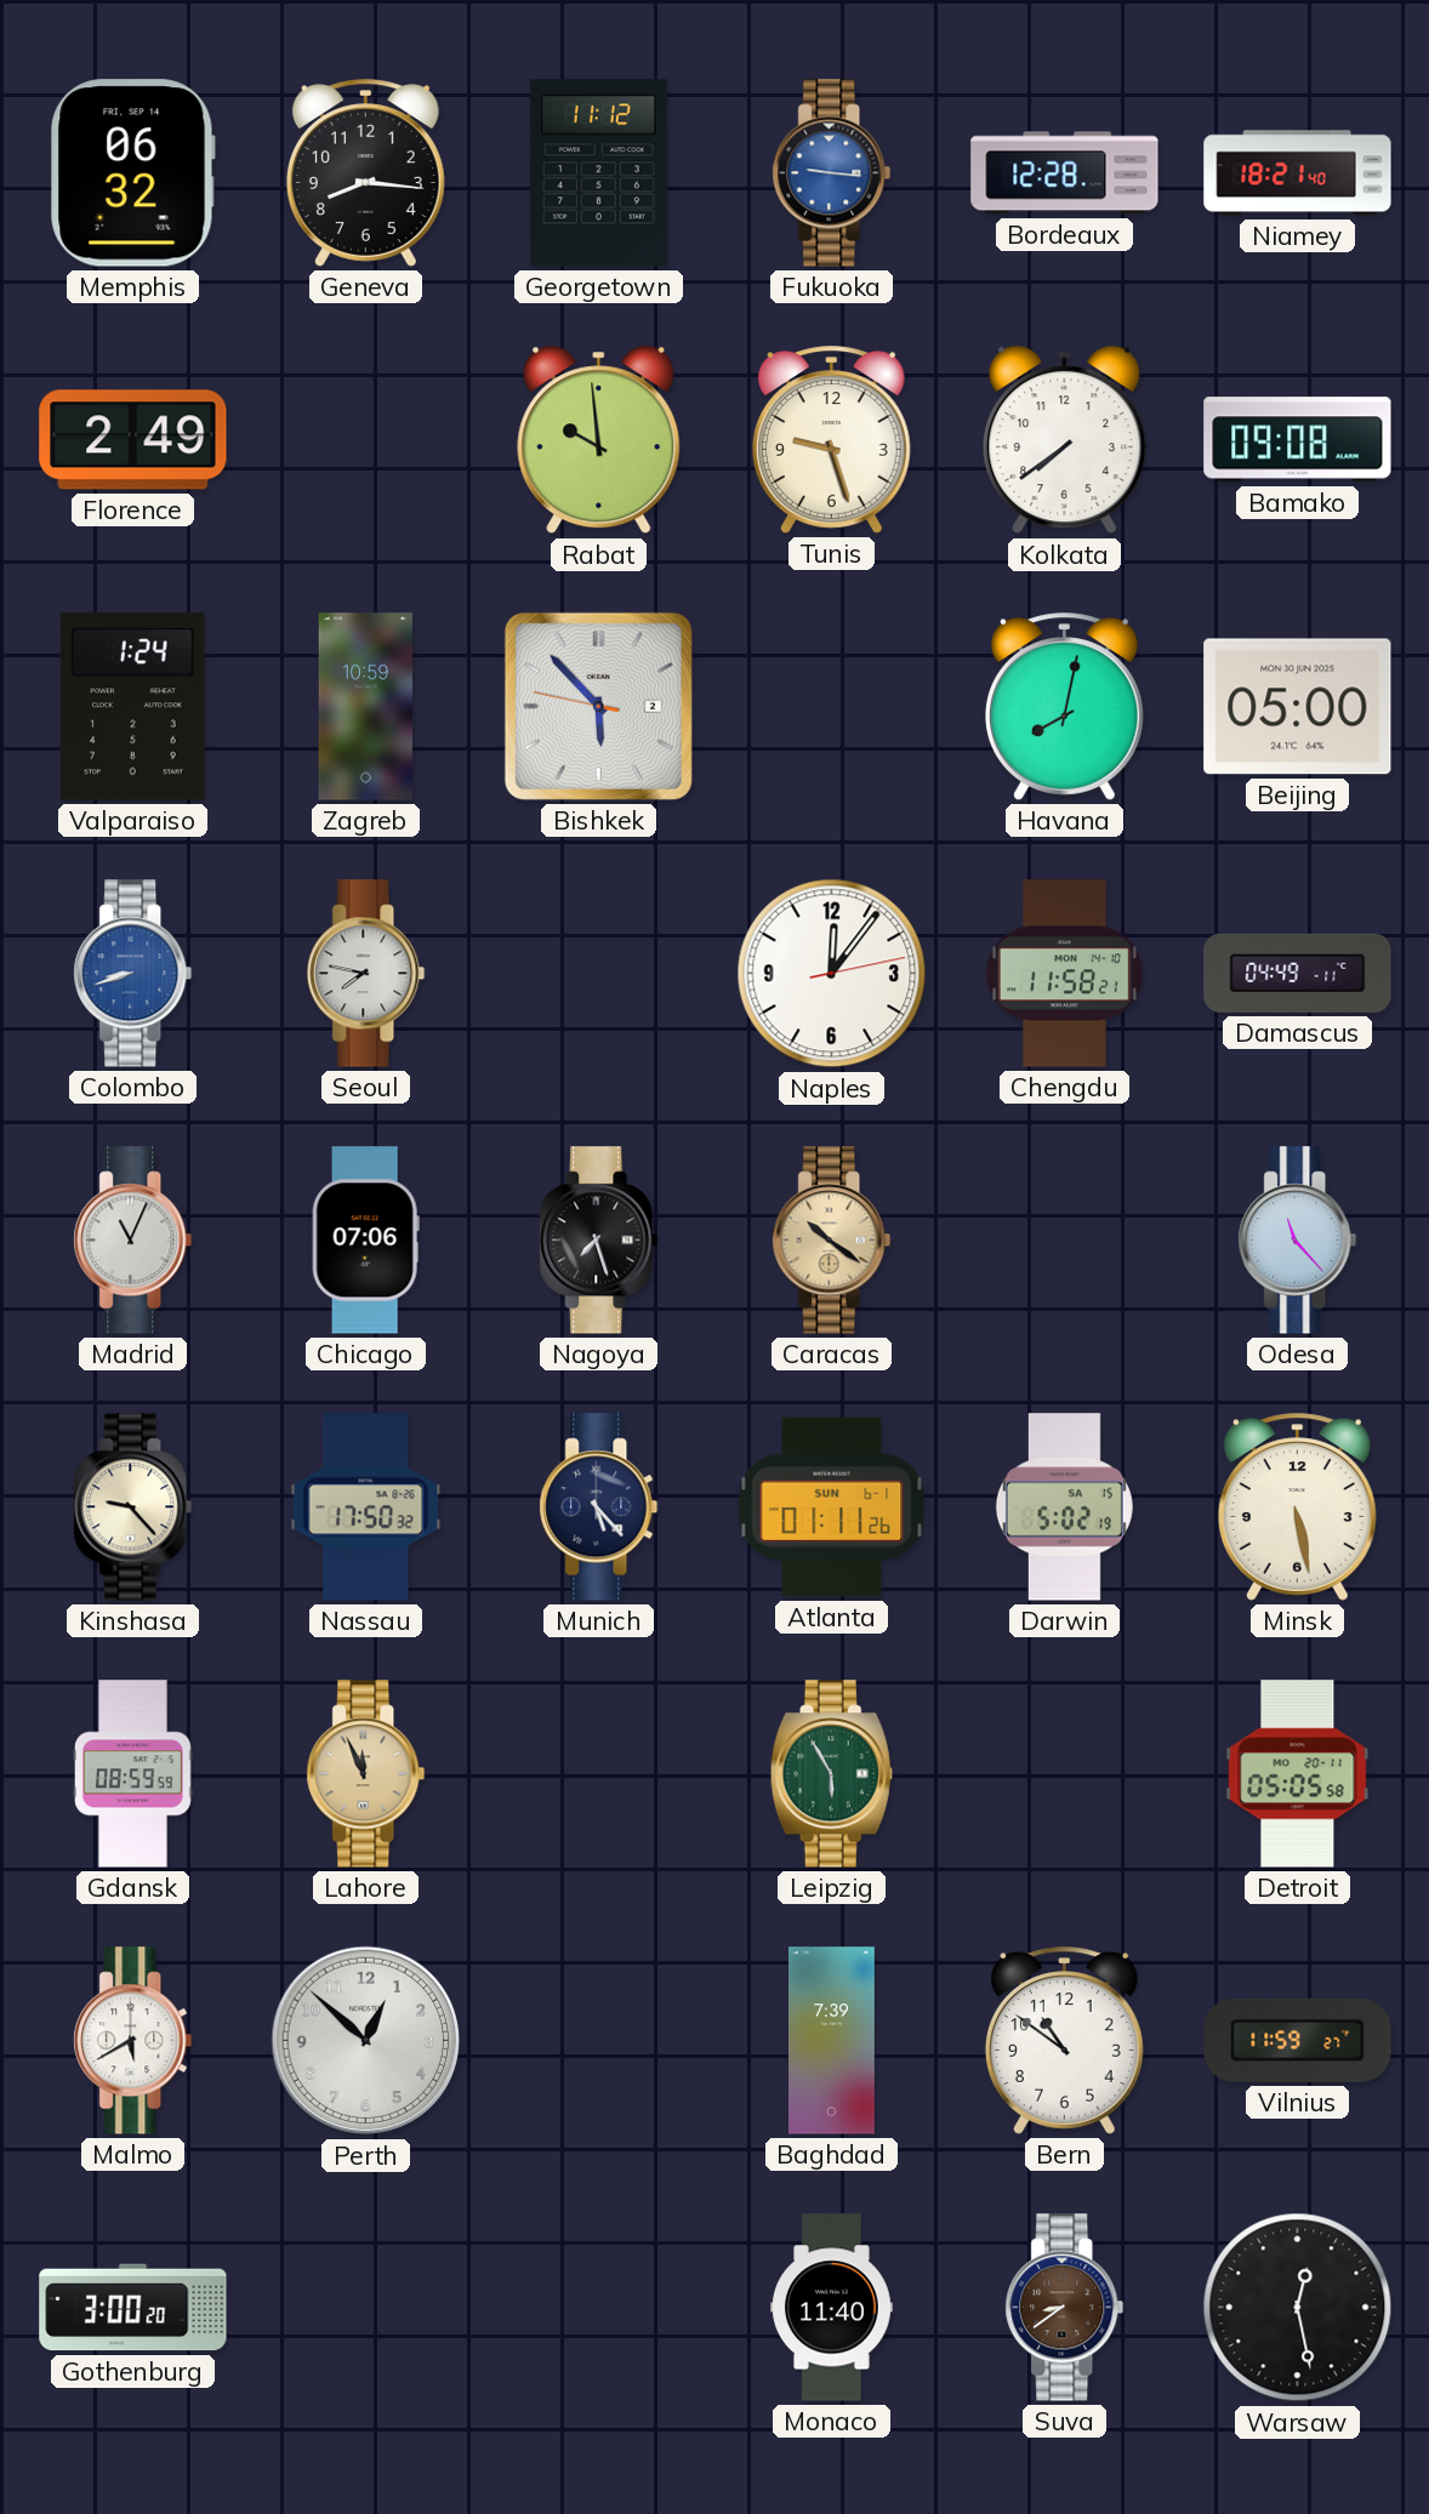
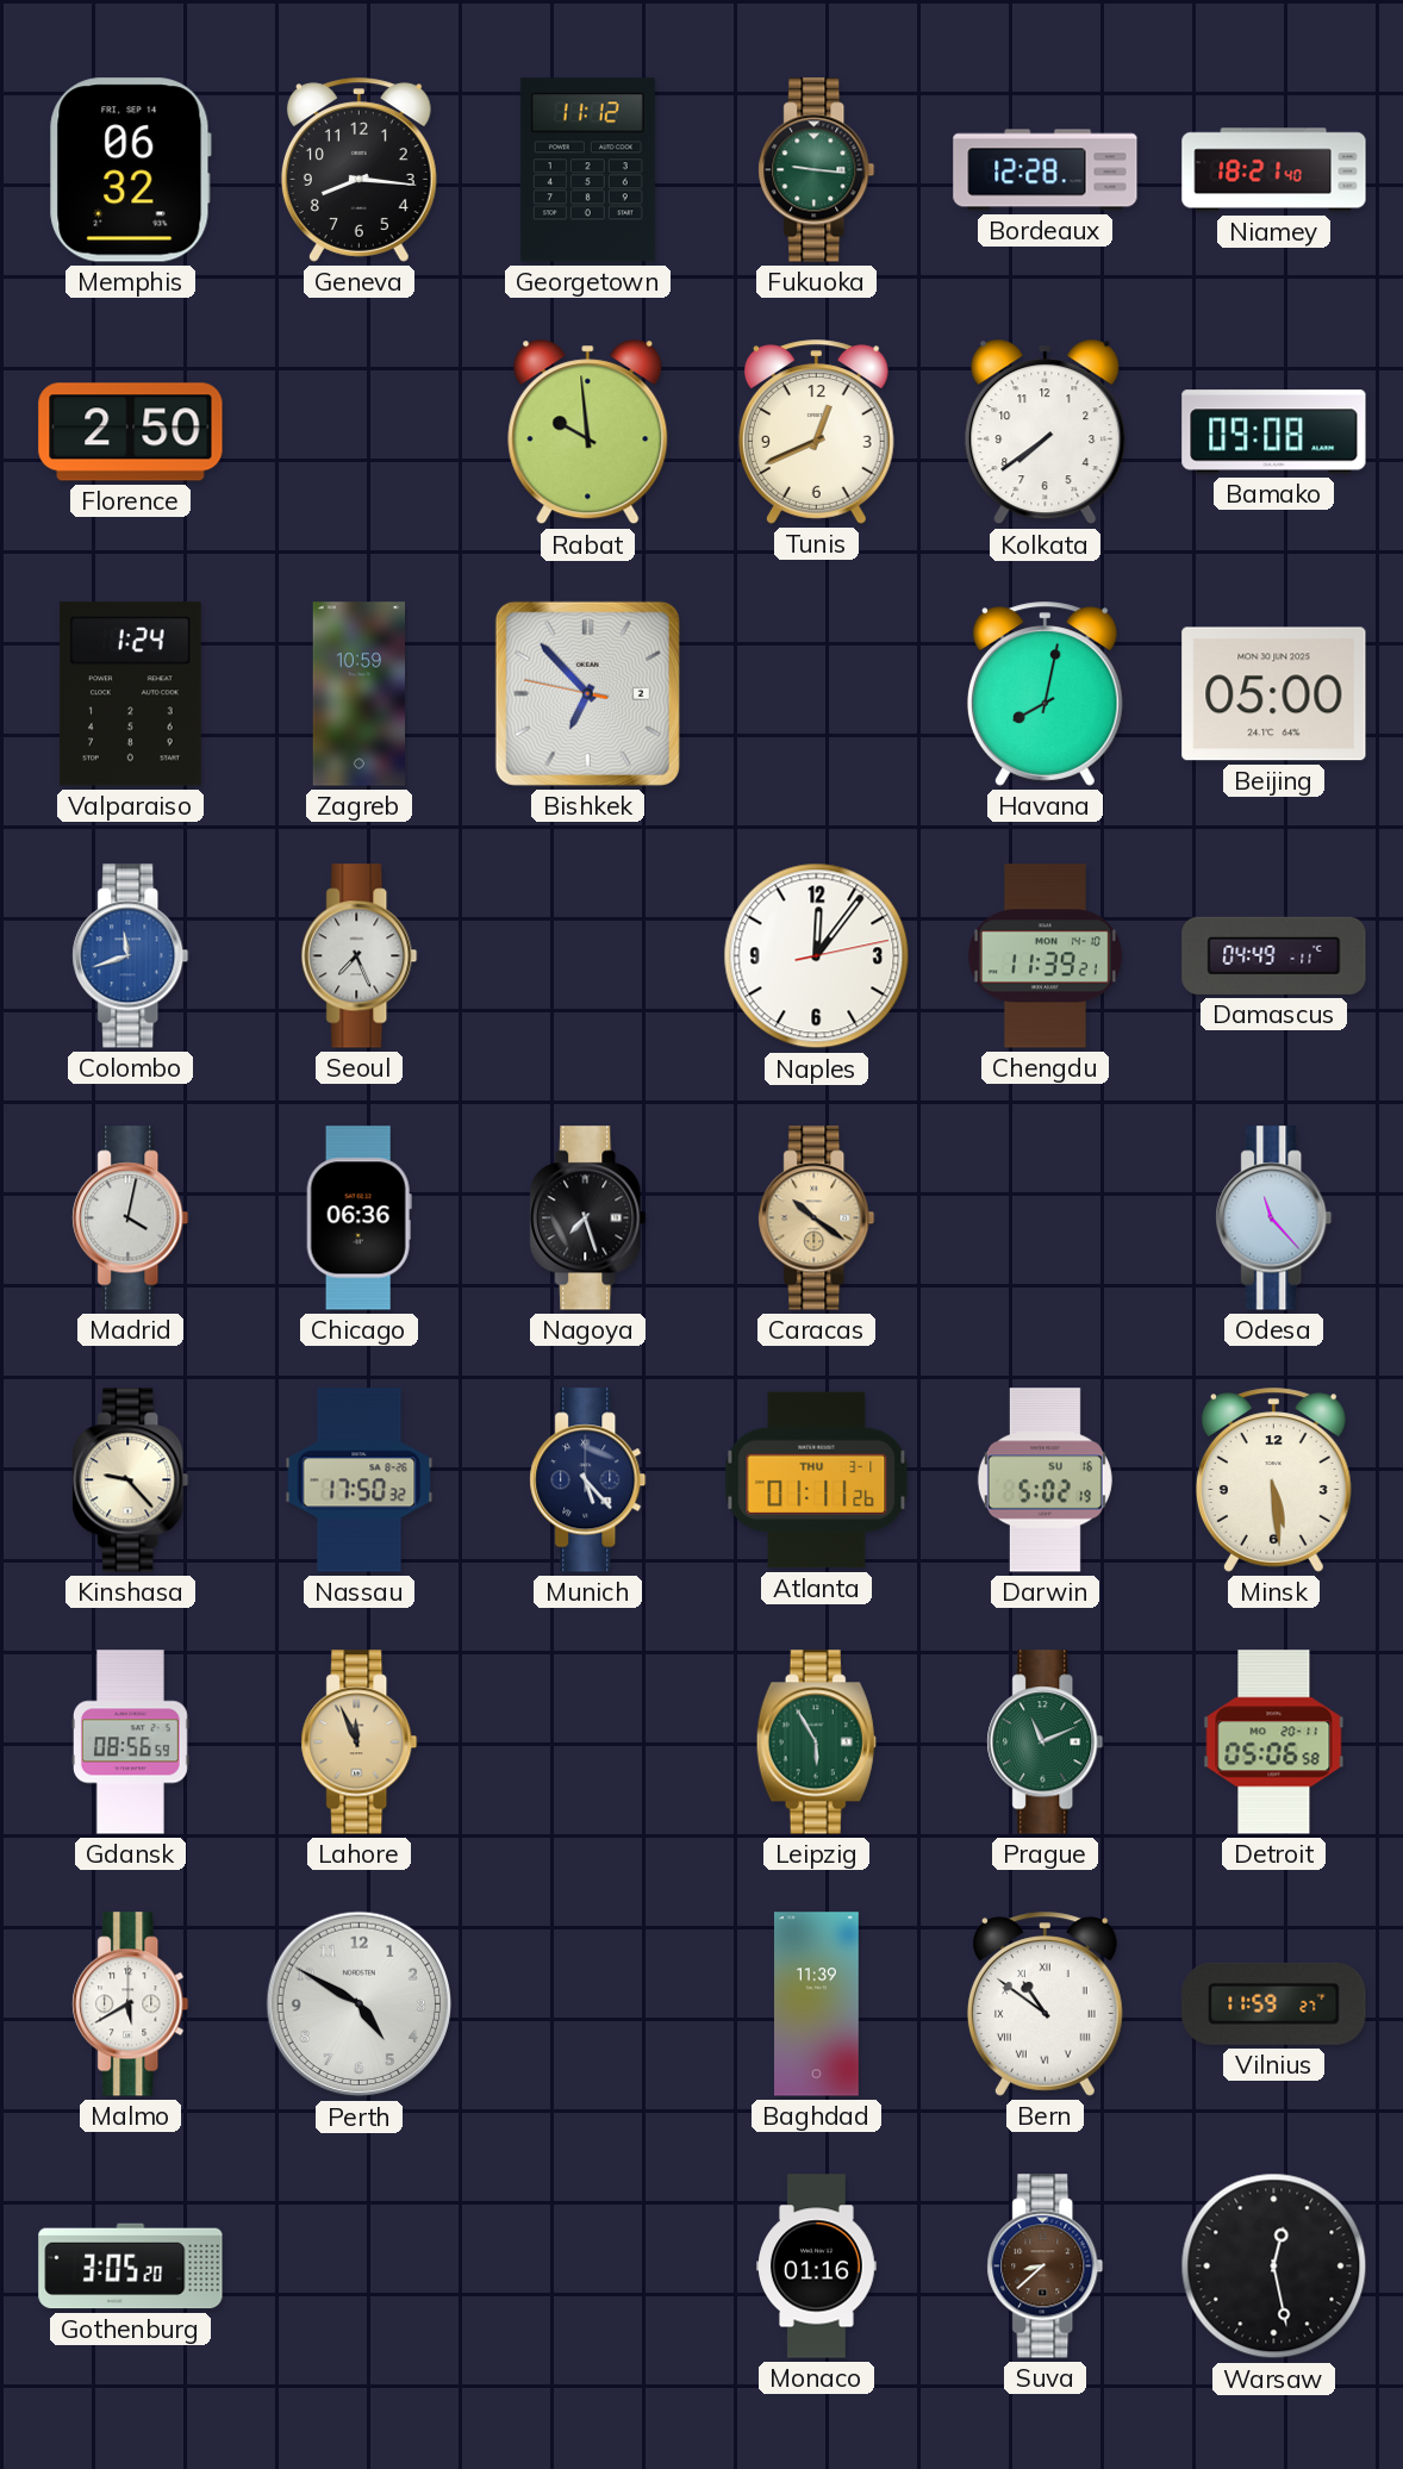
Fukuoka dial: blue -> green
Florence: 2:49 -> 2:50
Tunis: 9:27 -> 12:41
Bishkek: 5:52 -> 6:52
Colombo: 8:42 -> 11:42
Seoul: 7:47 -> 7:26
Chengdu: 11:58 -> 11:39
Madrid: 11:04 -> 4:02
Chicago: 07:06 -> 06:36
Atlanta date: SUN 6-1 -> THU 3-1
Darwin date: SA 15 -> SU 16
Minsk: 5:28 -> 5:29
Gdansk: 08:59 -> 08:56
Prague: none -> 11:11
Detroit: 05:05 -> 05:06
Perth: 12:52 -> 4:50
Baghdad: 7:39 -> 11:39
Bern numerals: Arabic -> Roman
Gothenburg: 3:00 -> 3:05
Monaco: 11:40 -> 01:16
Suva: 8:39 -> 8:38
